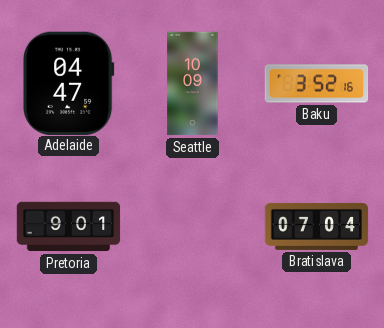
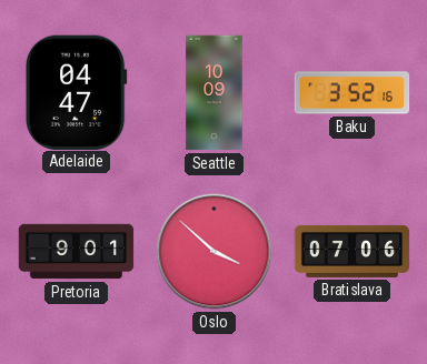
Oslo: none -> 3:52
Bratislava: 07:04 -> 07:06
